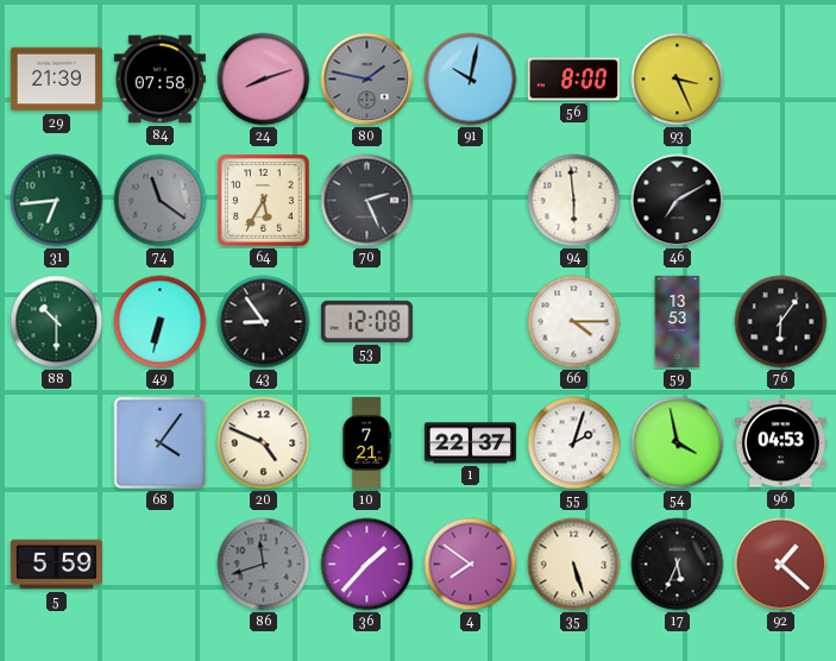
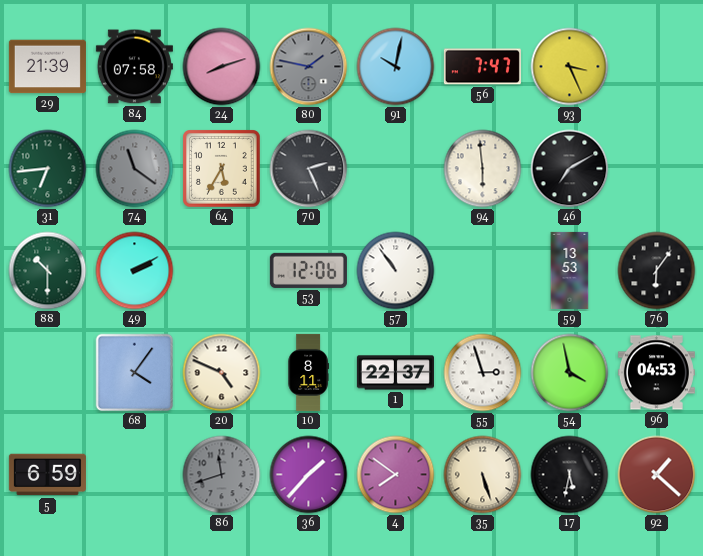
56: 8:00 -> 7:47
49: 6:32 -> 2:10
43: 8:54 -> none
53: 12:08 -> 12:06
57: none -> 10:54
66: 4:15 -> none
10: 7:21 -> 8:11
55: 2:03 -> 2:57
5: 5:59 -> 6:59
17: 5:34 -> 5:32
